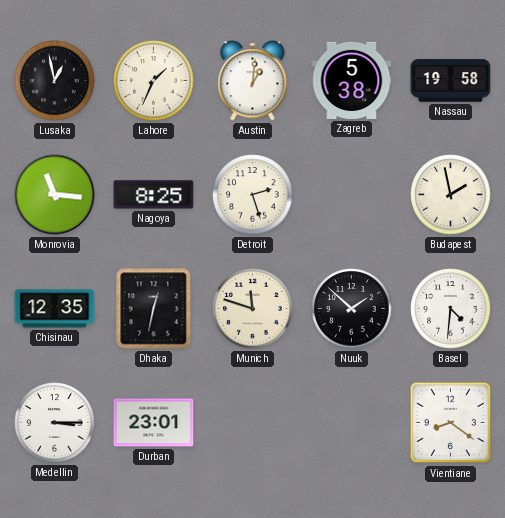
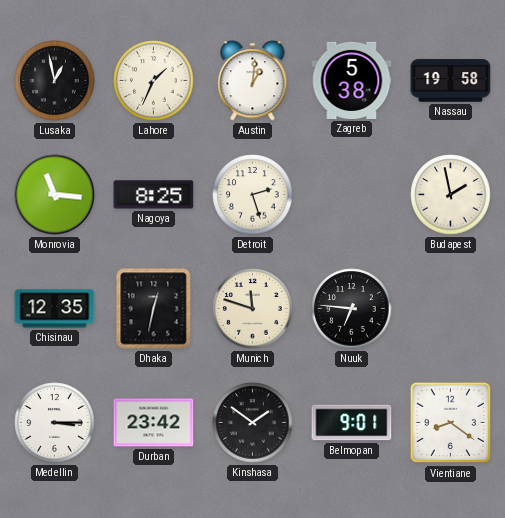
Nuuk: 1:52 -> 6:46
Basel: 4:31 -> none
Durban: 23:01 -> 23:42
Kinshasa: none -> 1:51
Belmopan: none -> 9:01
